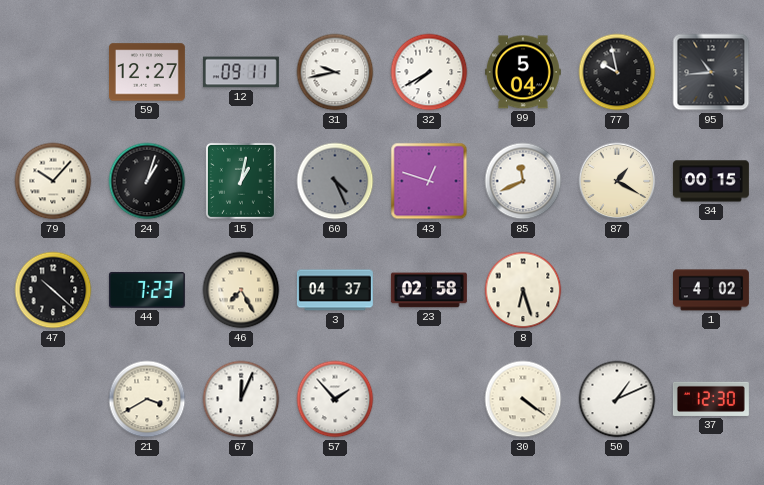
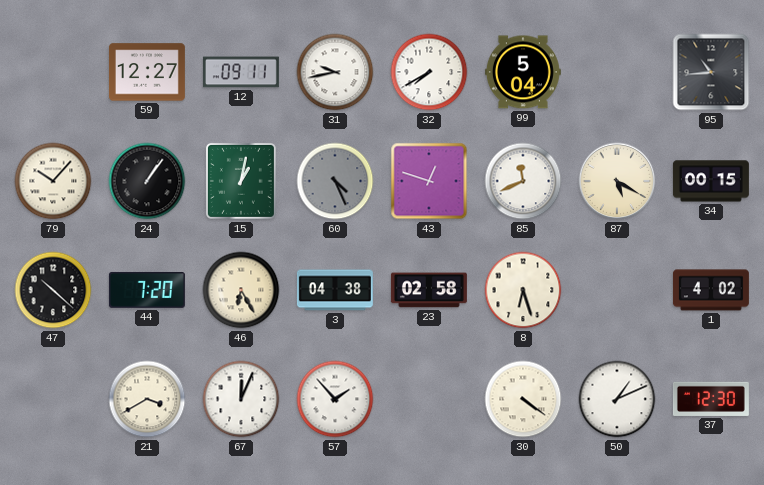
77: 9:58 -> none
24: 1:03 -> 1:06
87: 1:20 -> 5:20
44: 7:23 -> 7:20
46: 7:25 -> 6:25
3: 04:37 -> 04:38
